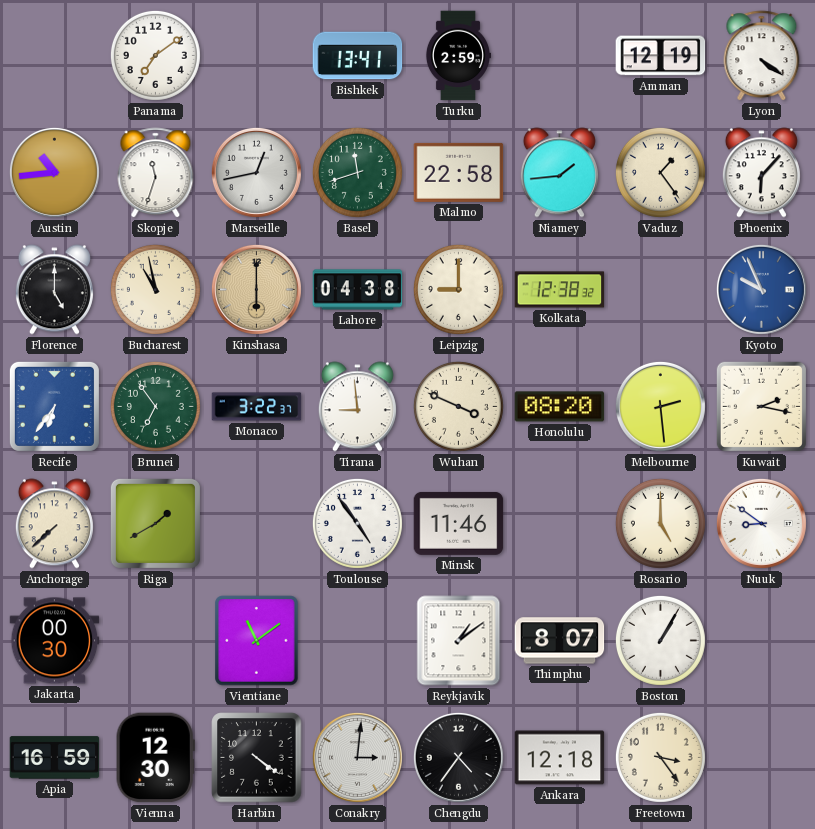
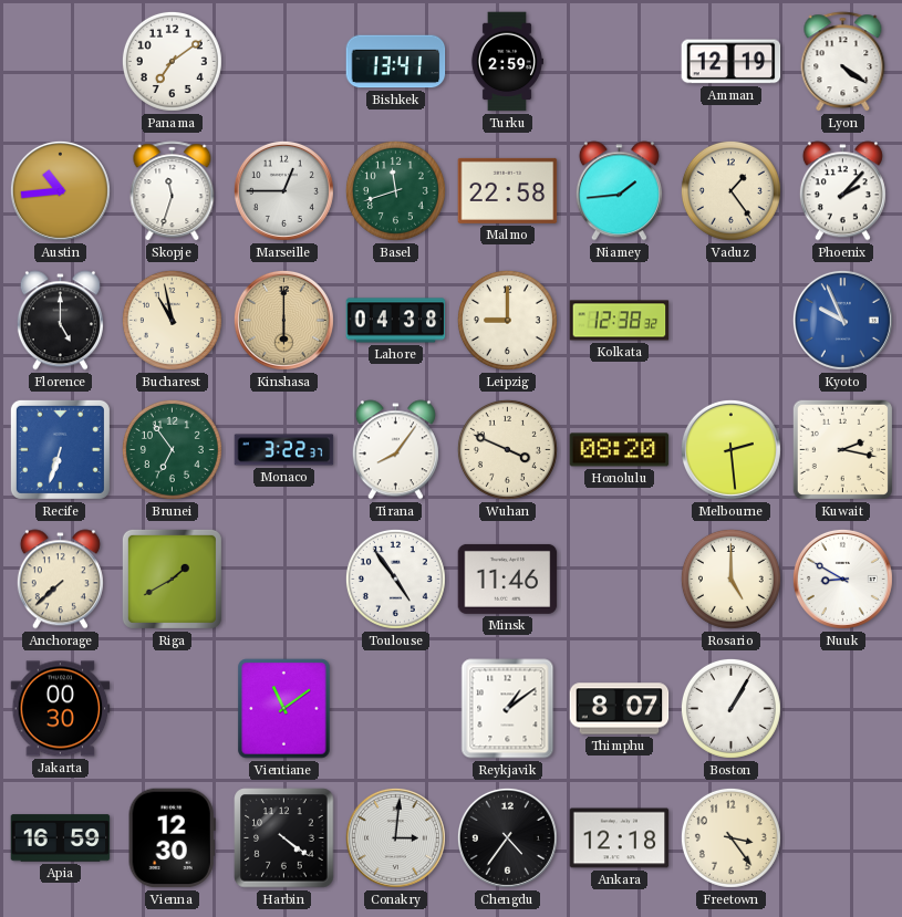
Marseille: 12:43 -> 12:45
Phoenix: 6:07 -> 2:07
Recife: 6:36 -> 6:33
Tirana: 8:59 -> 8:06
Nuuk: 8:51 -> 8:50
